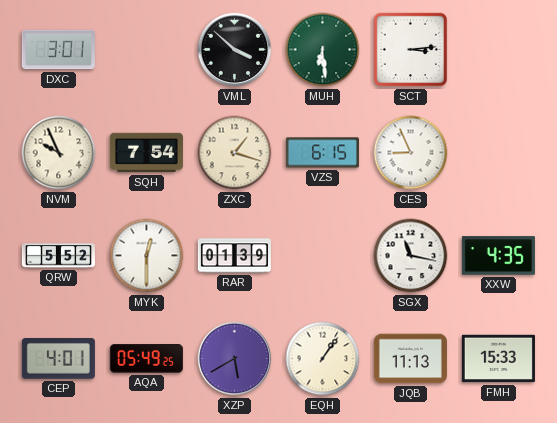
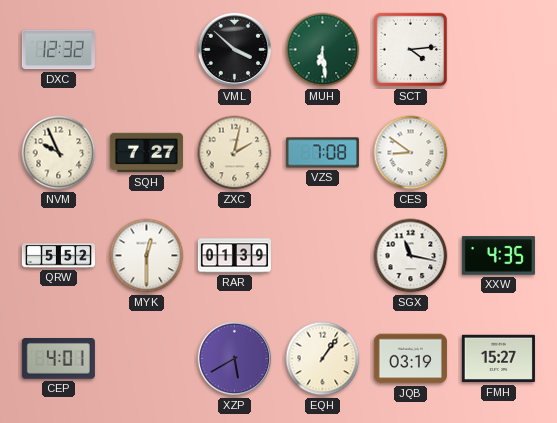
DXC: 3:01 -> 12:32
SCT: 3:14 -> 4:14
SQH: 7:54 -> 7:27
ZXC: 1:18 -> 2:02
VZS: 6:15 -> 7:08
CES: 8:56 -> 8:51
AQA: 05:49 -> none
JQB: 11:13 -> 03:19
FMH: 15:33 -> 15:27
